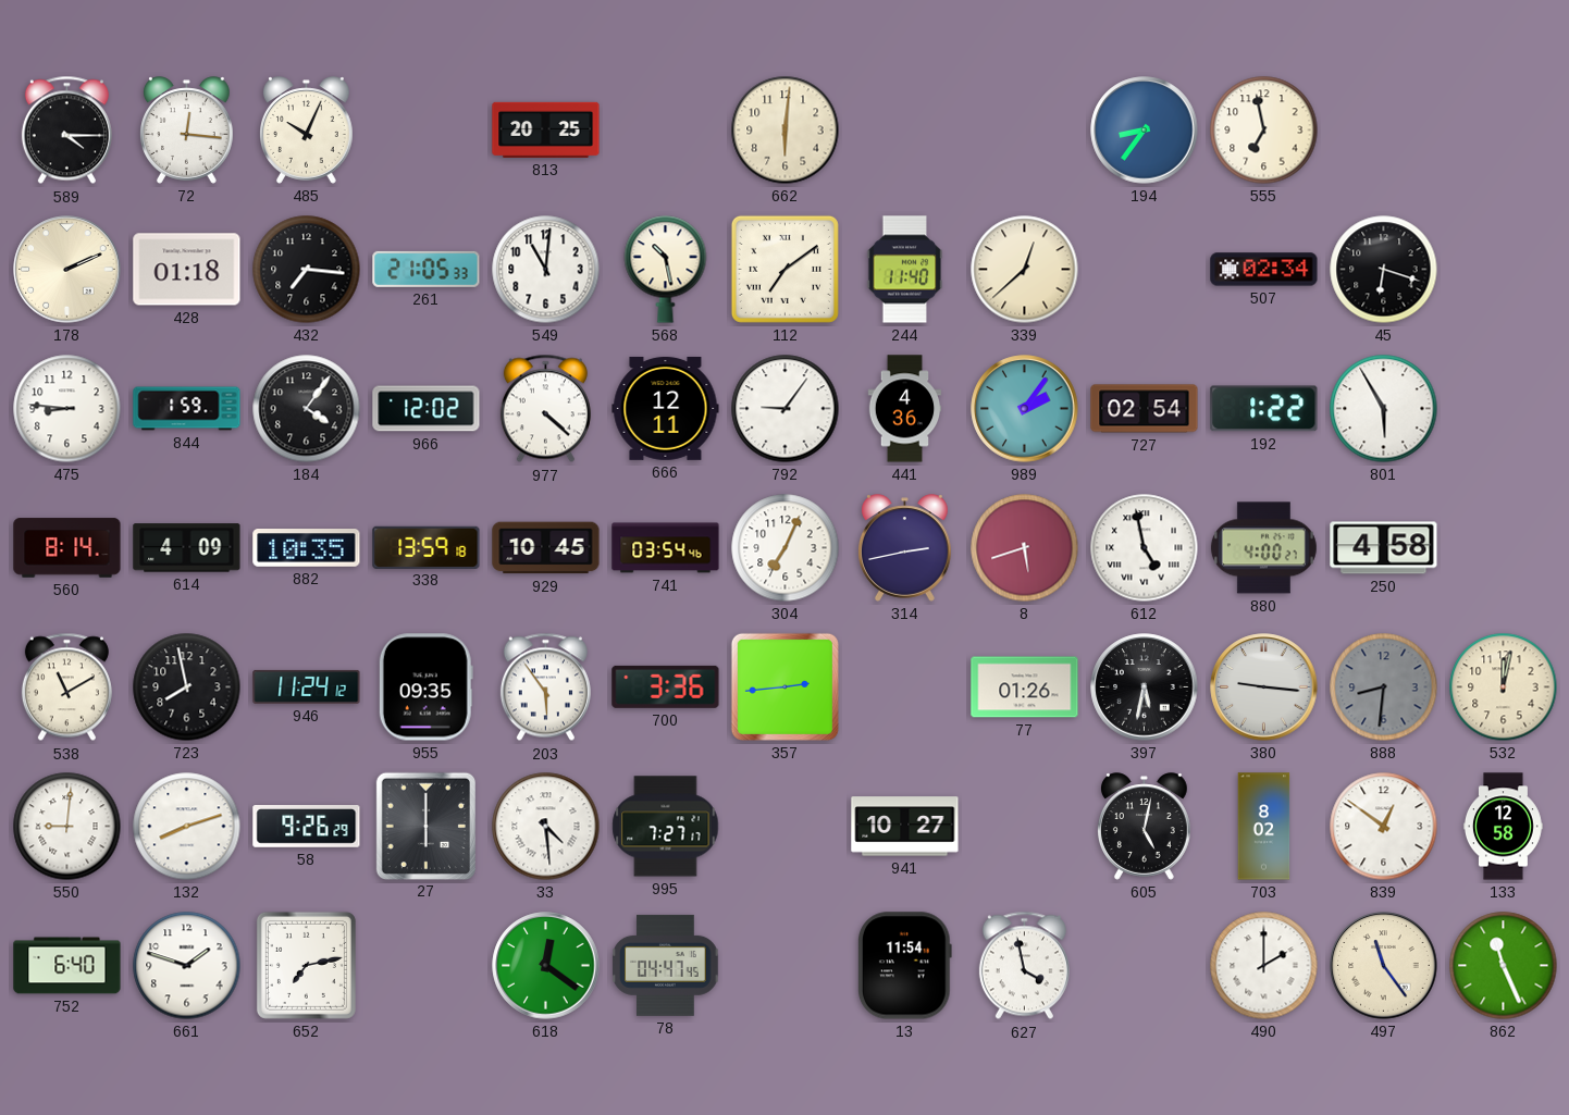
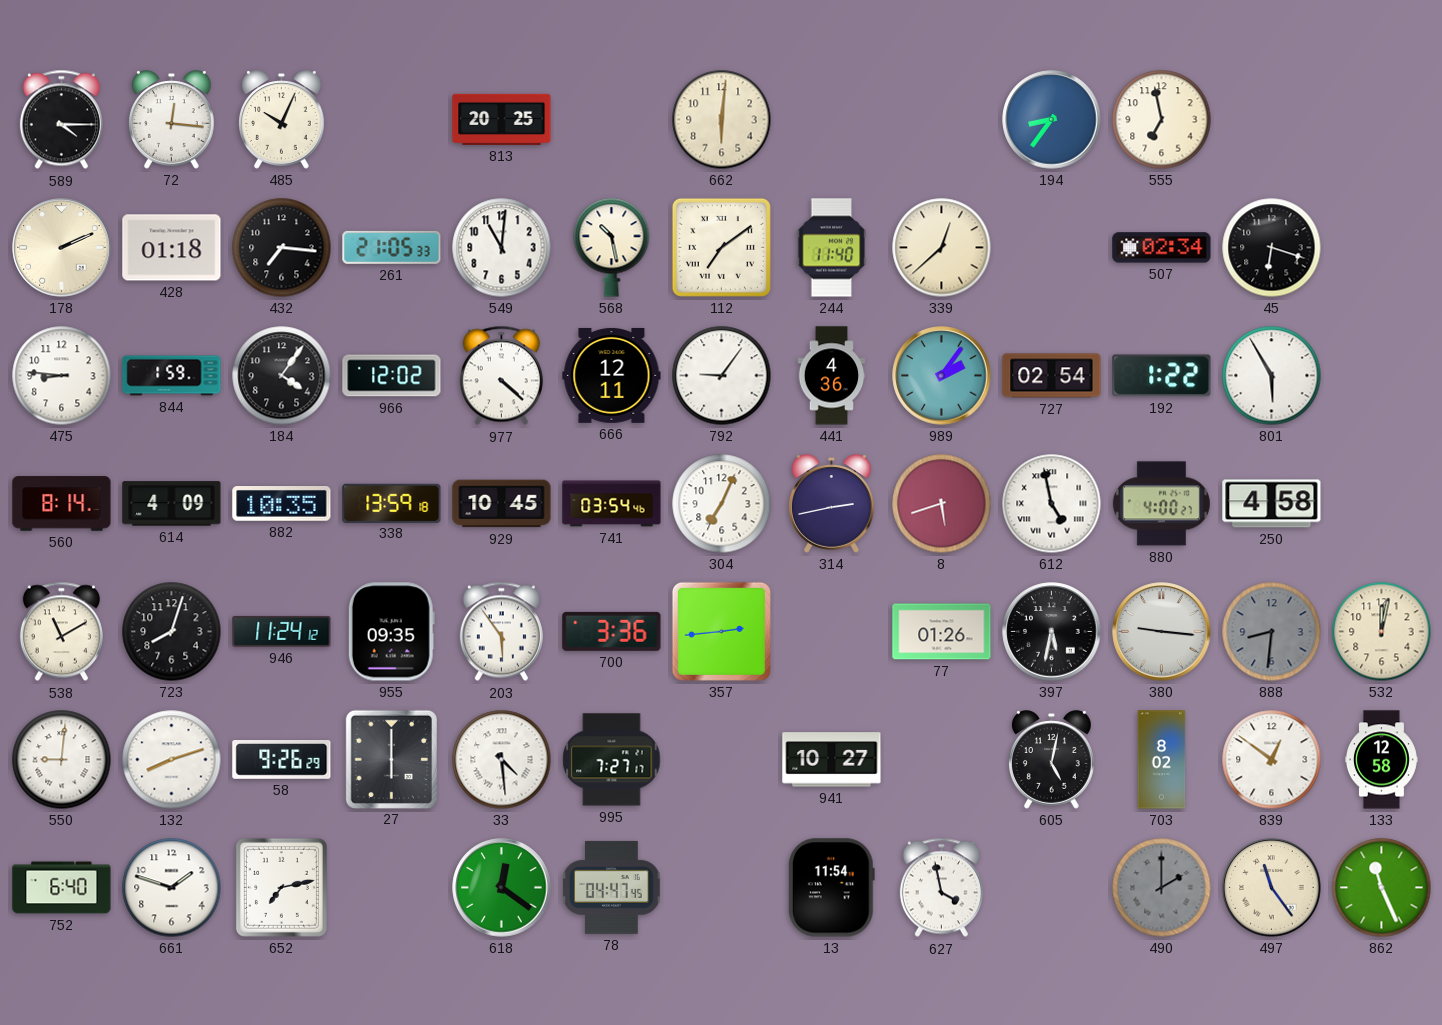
723: 7:58 -> 8:03
490 dial: white -> grey
